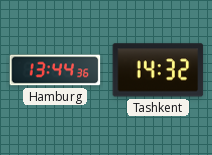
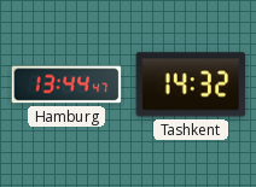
Hamburg: 13:44:36 -> 13:44:47
